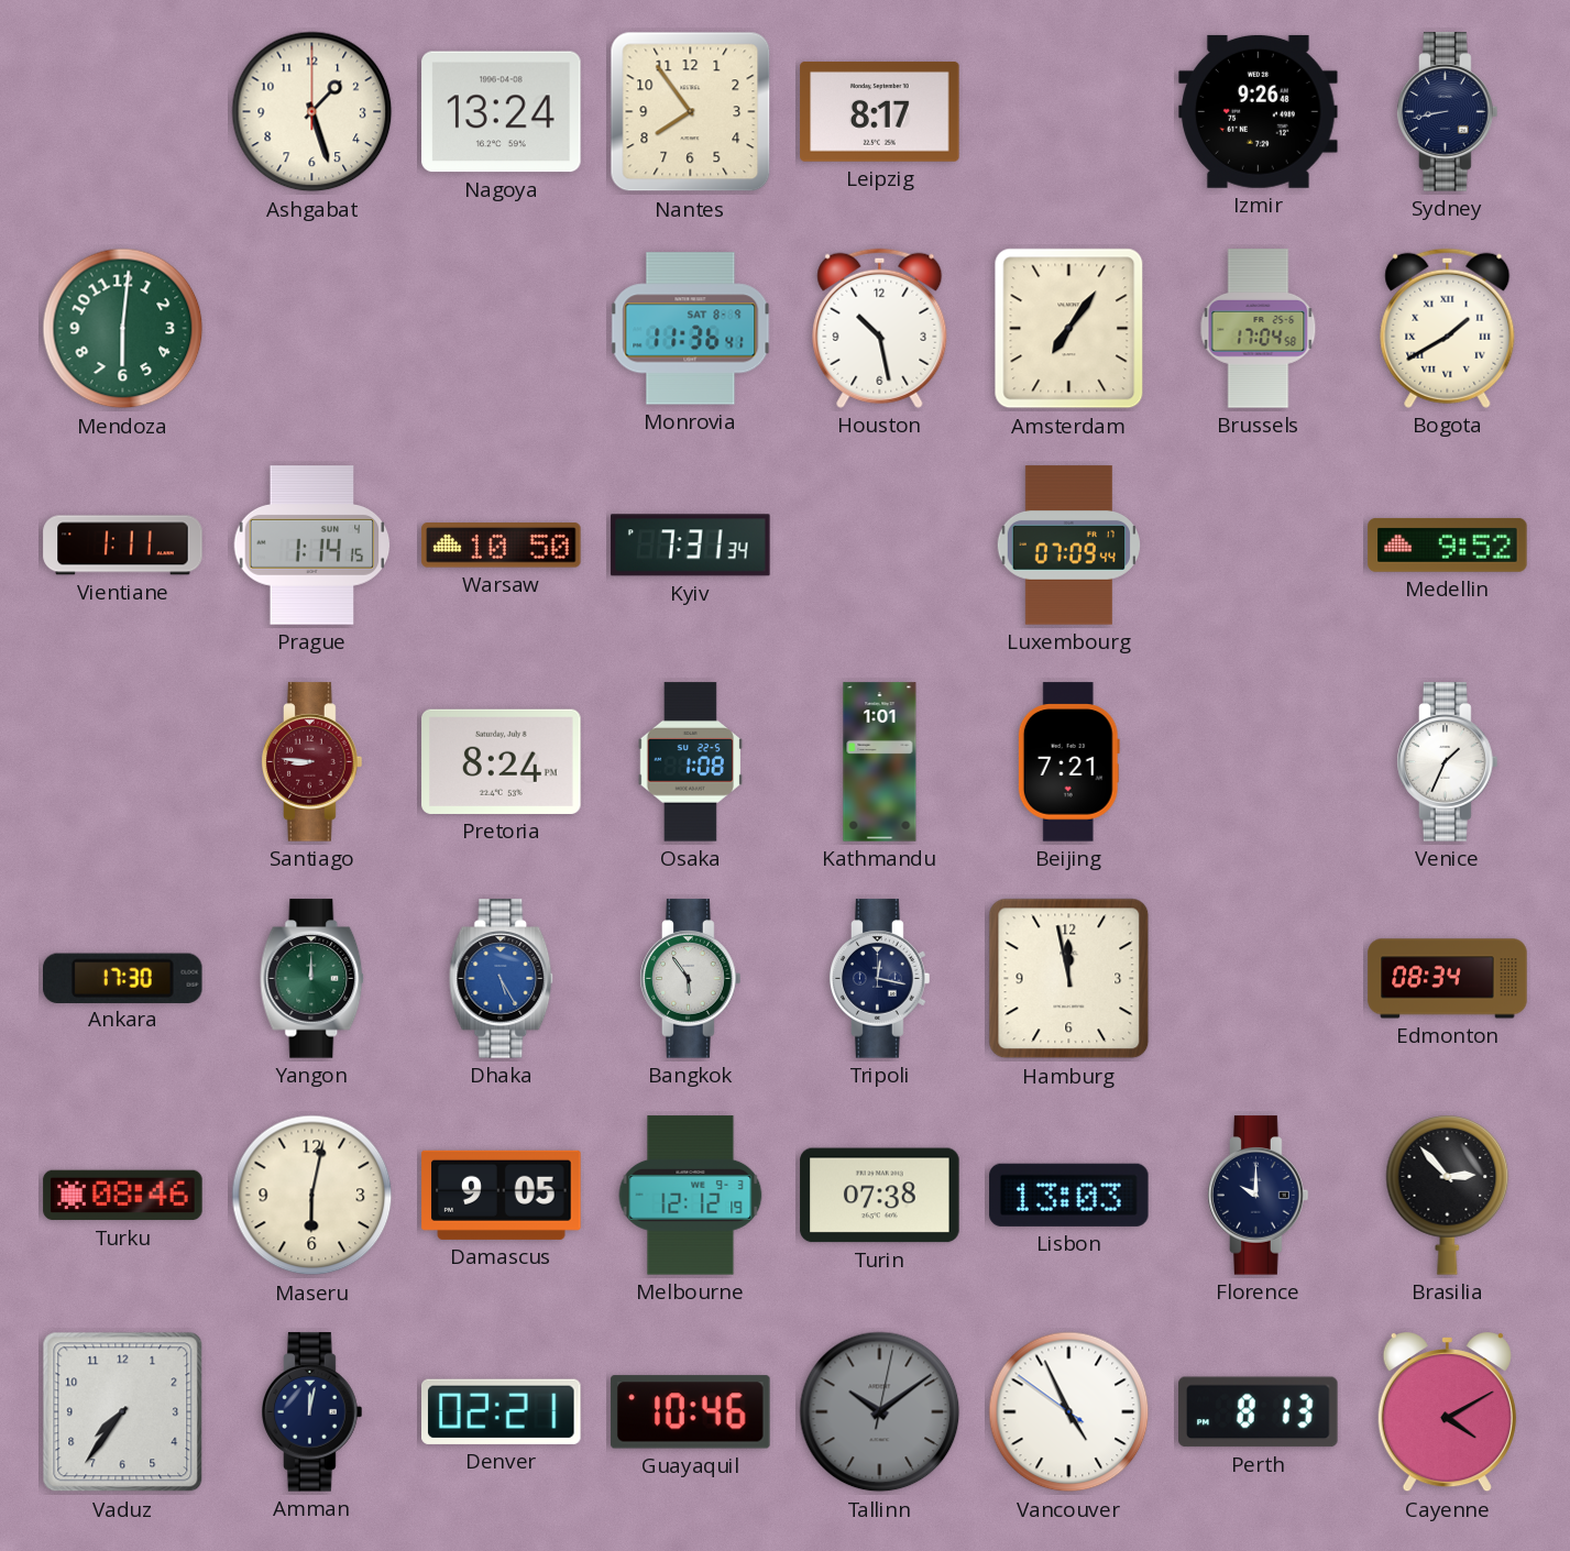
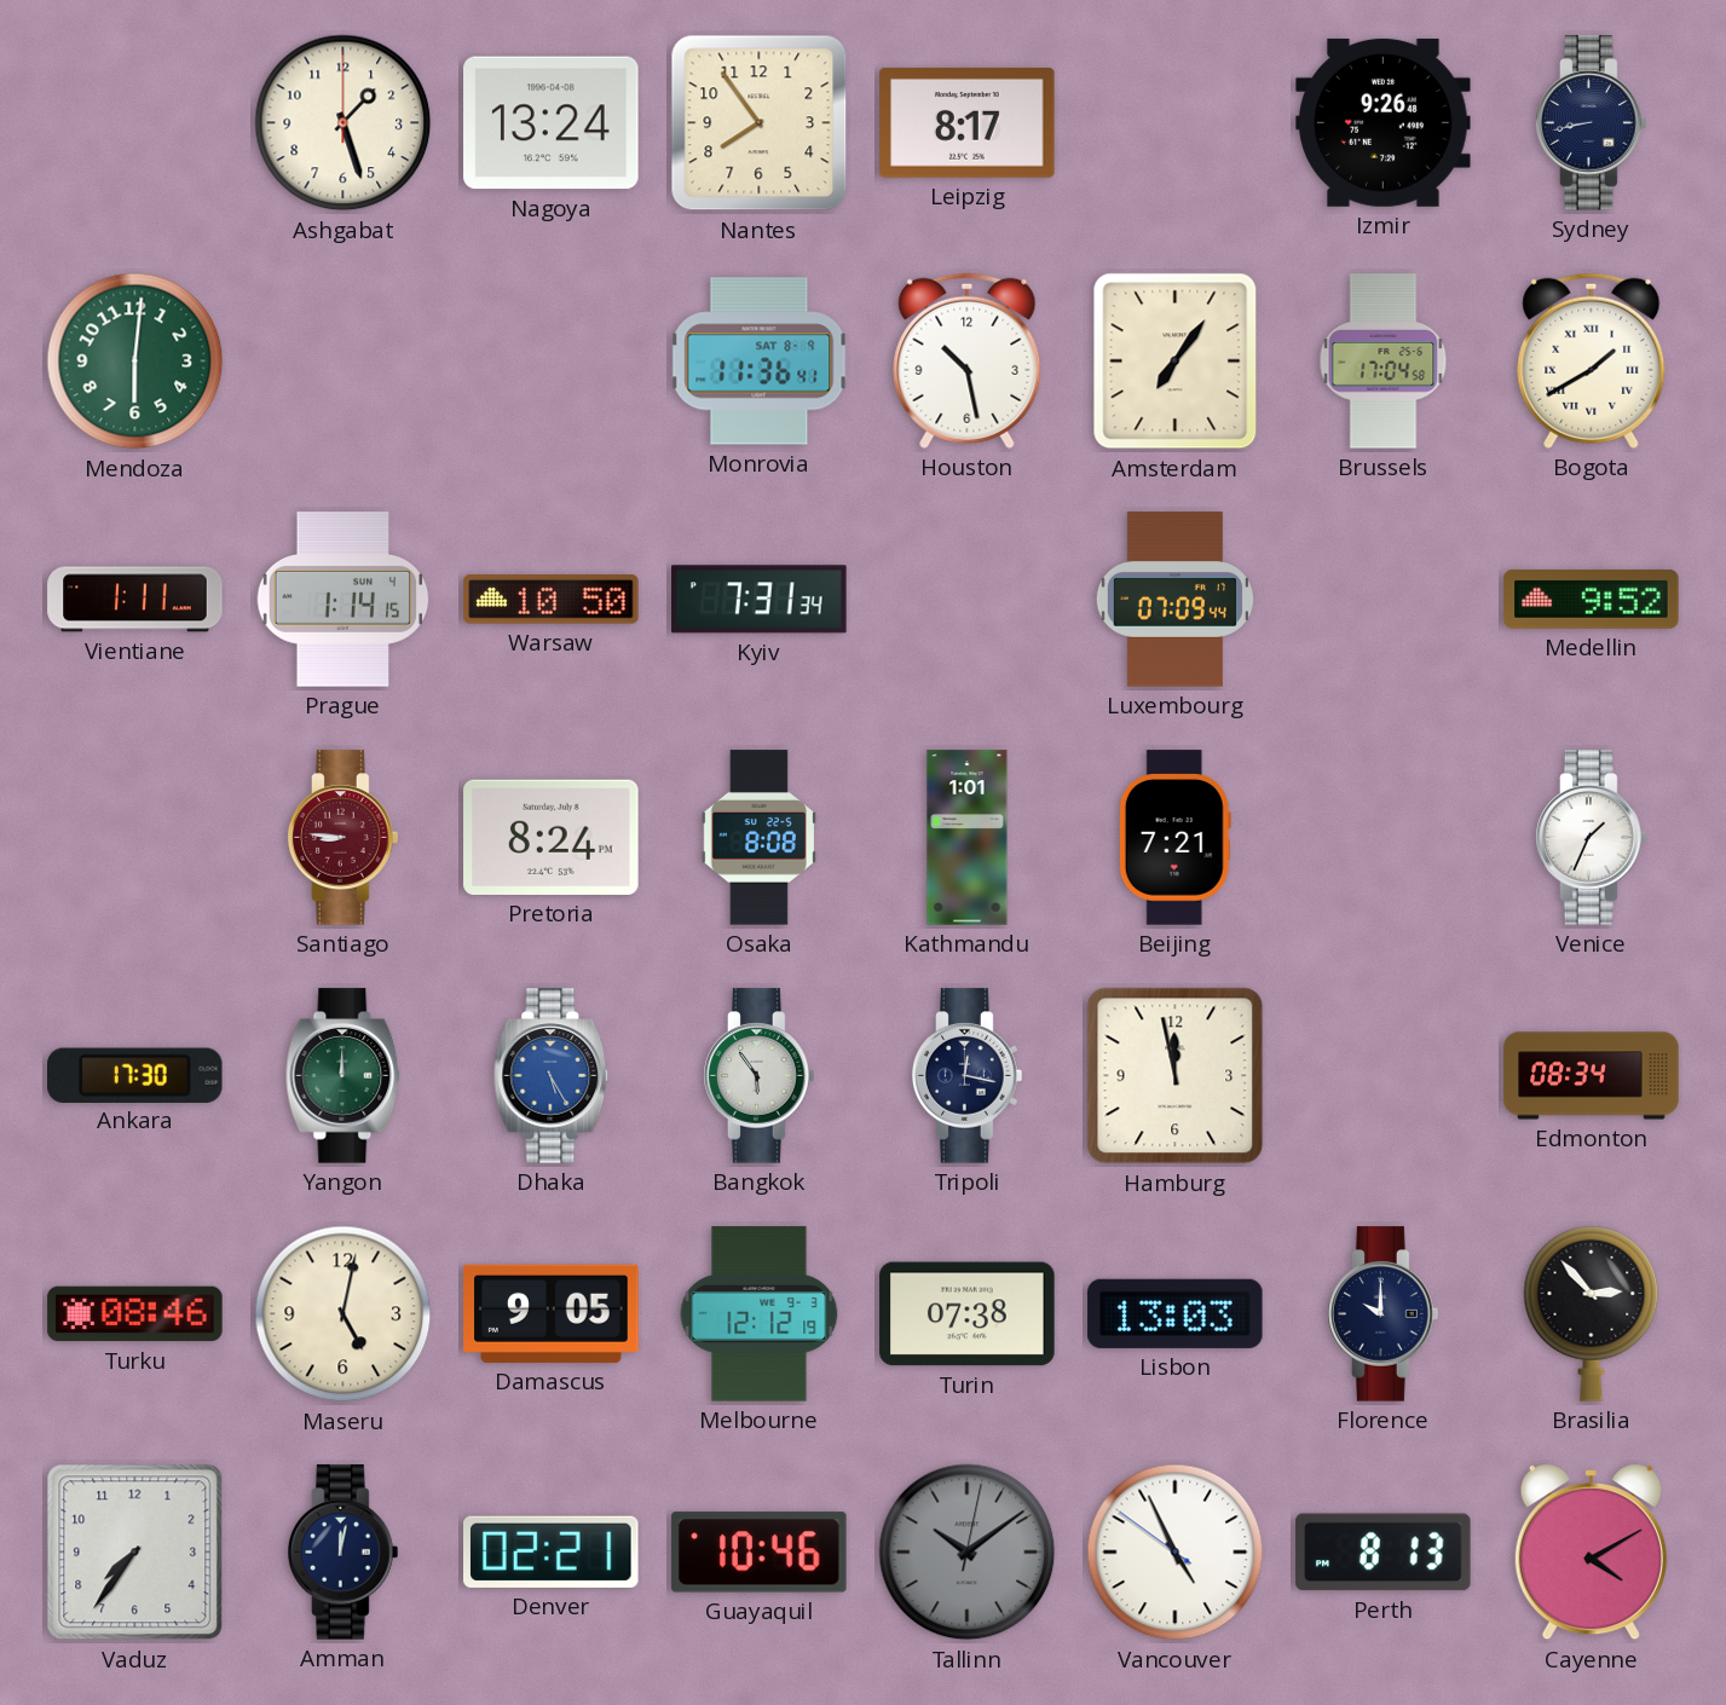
Osaka: 1:08 -> 8:08
Maseru: 6:02 -> 5:02
